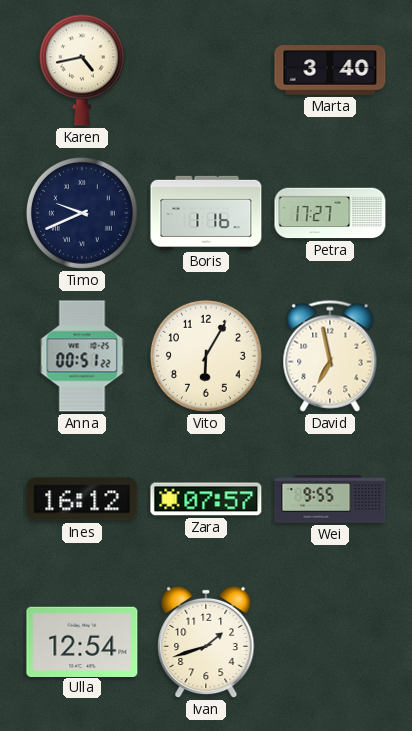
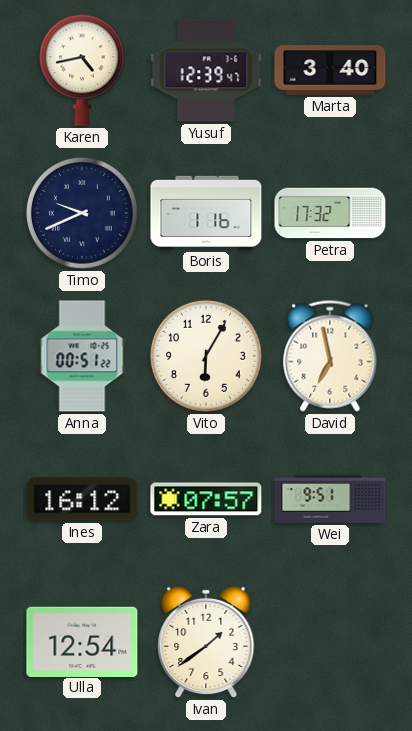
Yusuf: none -> 12:39
Petra: 17:27 -> 17:32
Wei: 9:55 -> 9:51
Ivan: 1:42 -> 1:39
